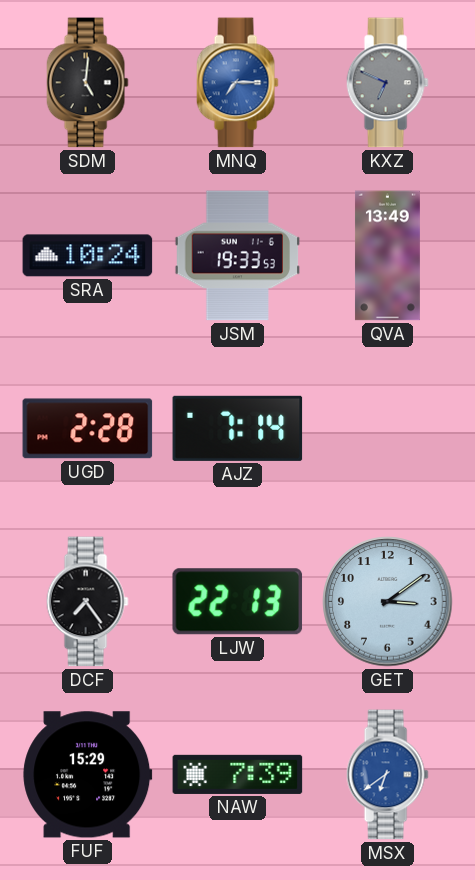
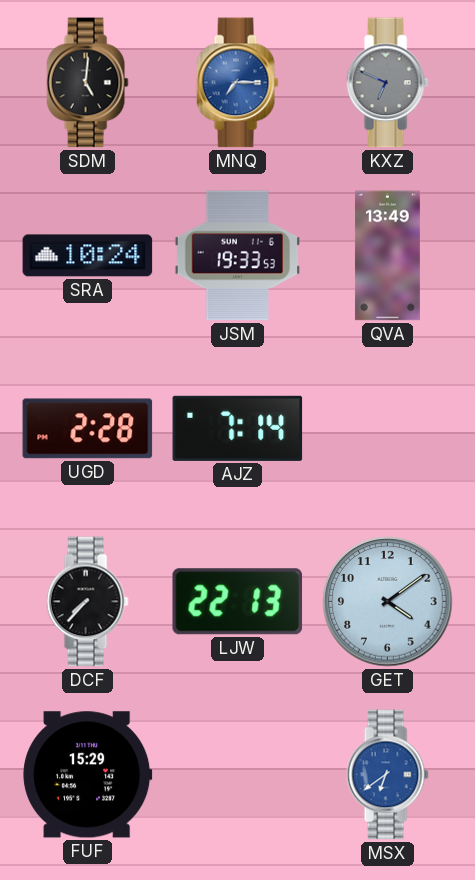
DCF: 7:24 -> 7:37
GET: 3:09 -> 4:09
NAW: 7:39 -> none
